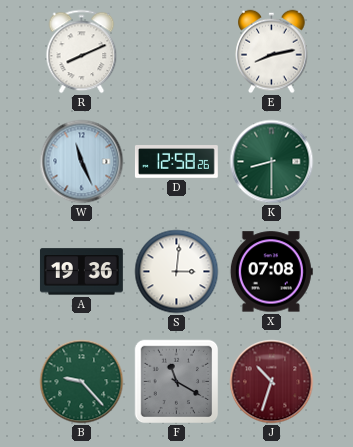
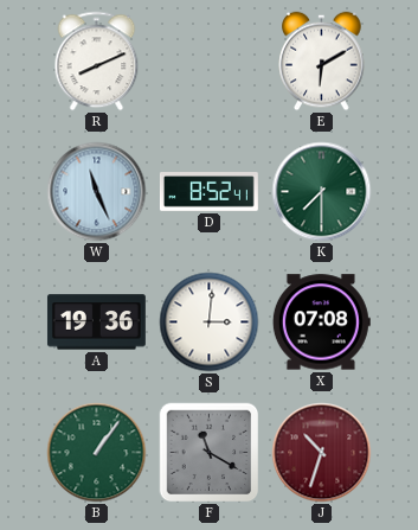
E: 8:13 -> 6:10
D: 12:58 -> 8:52
K: 8:30 -> 7:30
B: 9:23 -> 1:06
